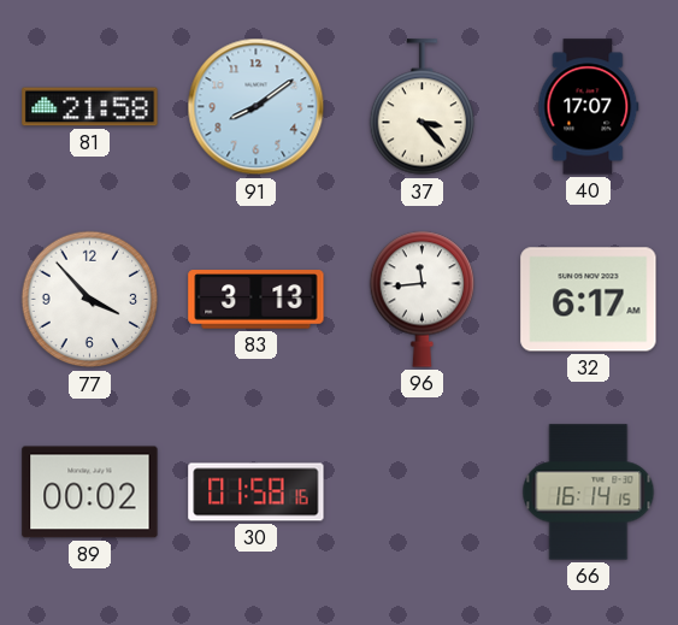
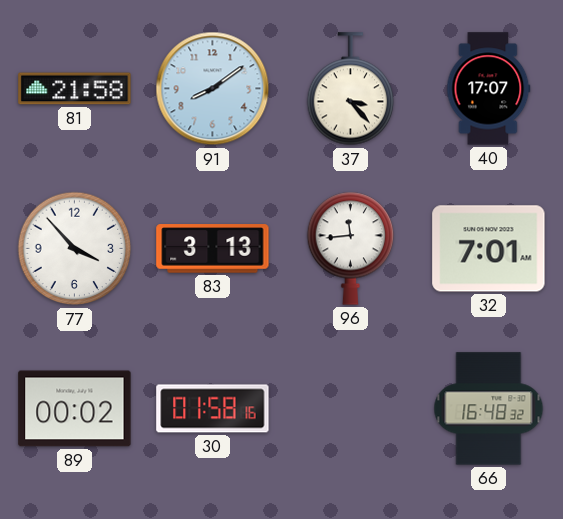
32: 6:17 -> 7:01
66: 16:14 -> 16:48
